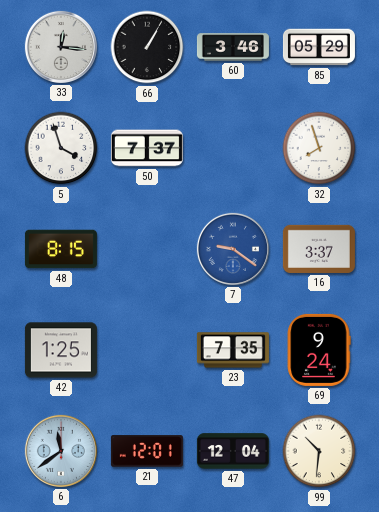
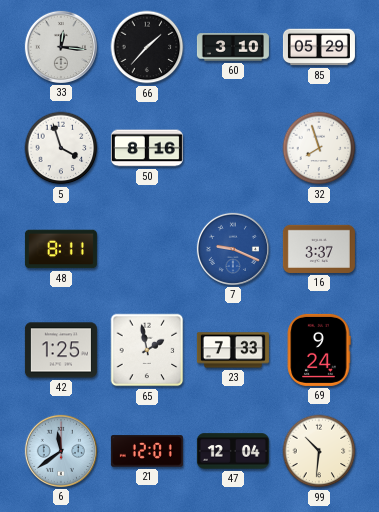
66: 1:05 -> 1:37
60: 3:46 -> 3:10
50: 7:37 -> 8:16
48: 8:15 -> 8:11
7: 9:21 -> 9:19
65: none -> 1:58
23: 7:35 -> 7:33
